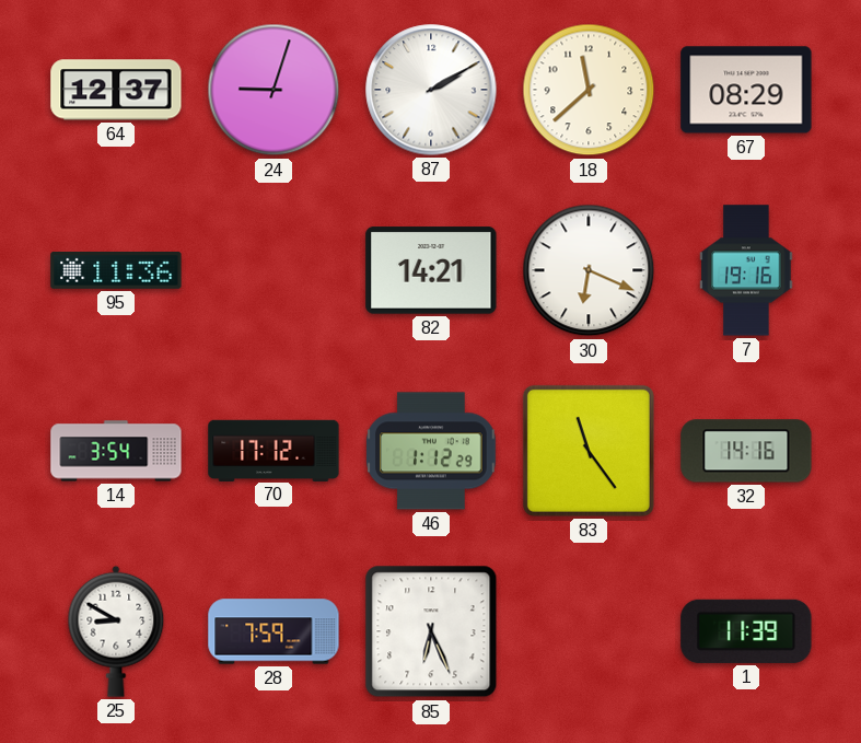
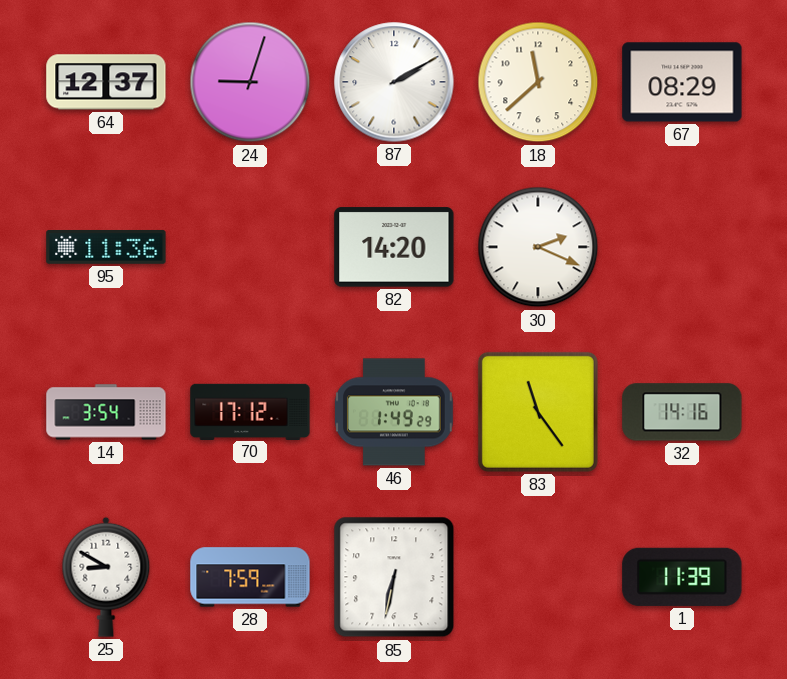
82: 14:21 -> 14:20
30: 6:19 -> 2:19
7: 19:16 -> none
46: 1:12 -> 1:49
85: 6:26 -> 6:32
